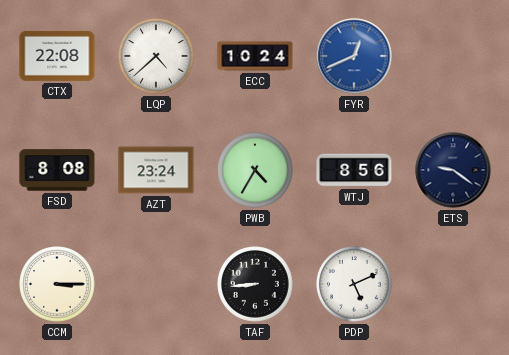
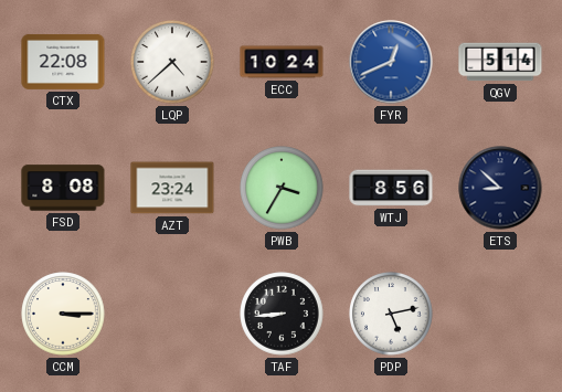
QGV: none -> 5:14
PWB: 4:35 -> 3:35
ETS: 9:21 -> 8:52
PDP: 5:11 -> 5:13
